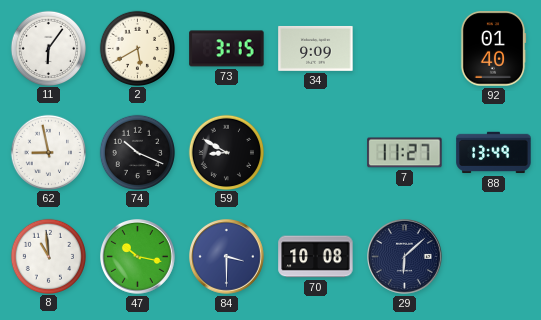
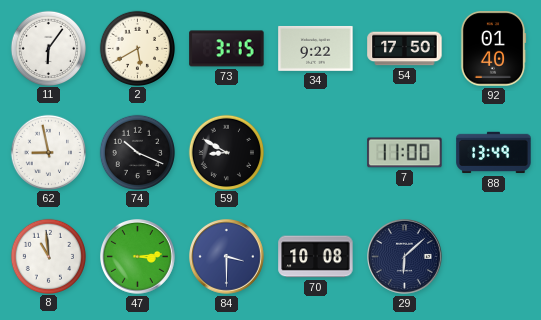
34: 9:09 -> 9:22
54: none -> 17:50
7: 11:27 -> 11:00
47: 10:17 -> 3:14
